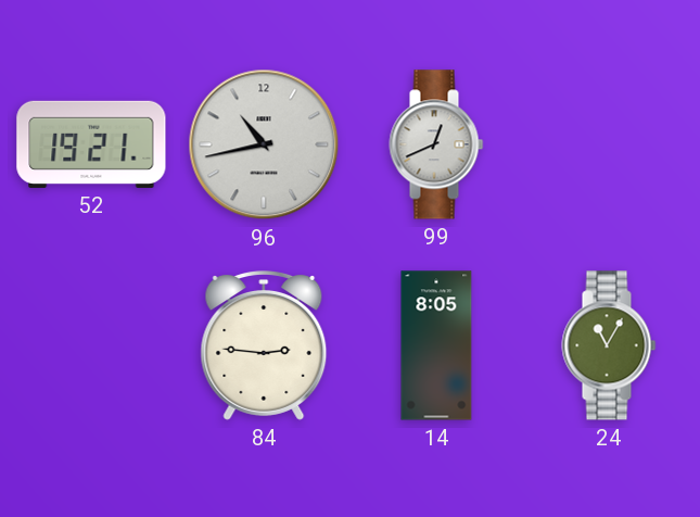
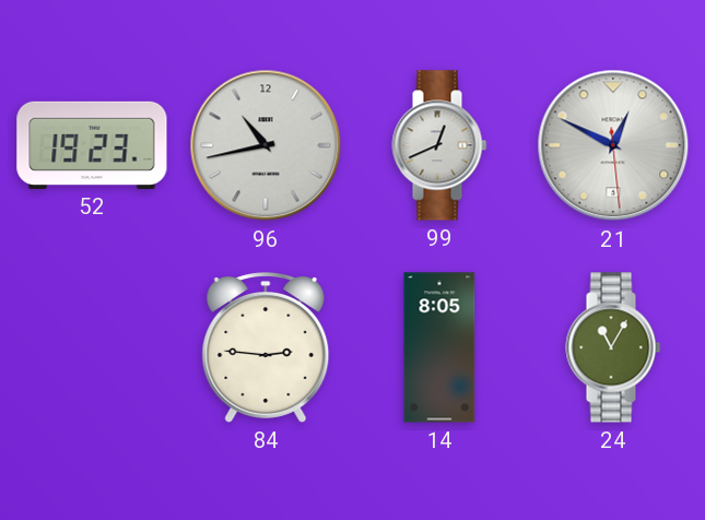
52: 19:21 -> 19:23
21: none -> 12:49
